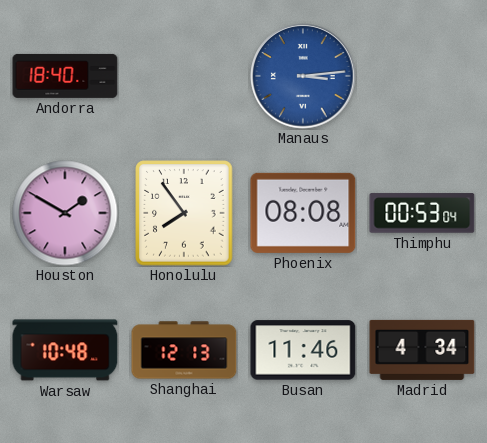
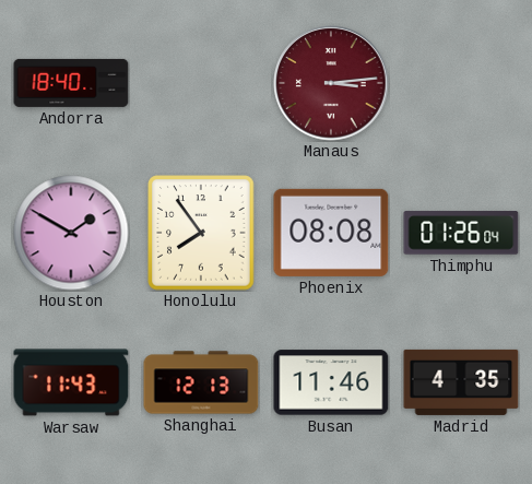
Manaus dial: blue -> burgundy
Thimphu: 00:53 -> 01:26
Warsaw: 10:48 -> 11:43
Madrid: 4:34 -> 4:35
